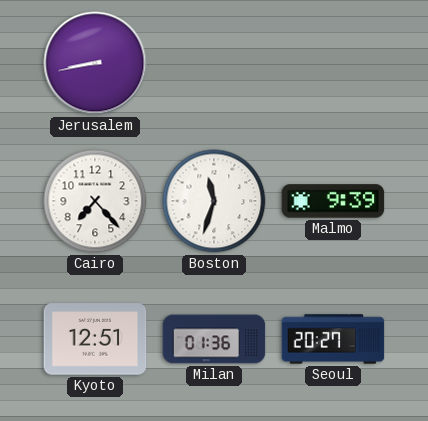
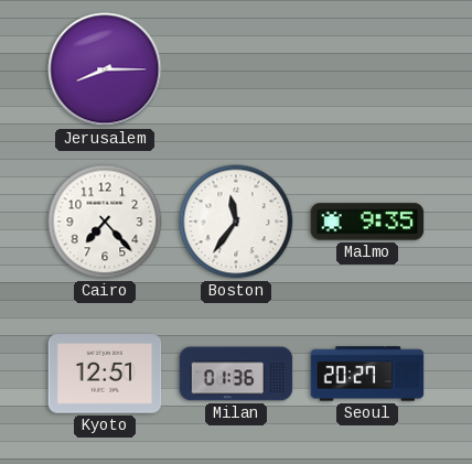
Jerusalem: 8:43 -> 8:15
Boston: 11:33 -> 11:36
Malmo: 9:39 -> 9:35
